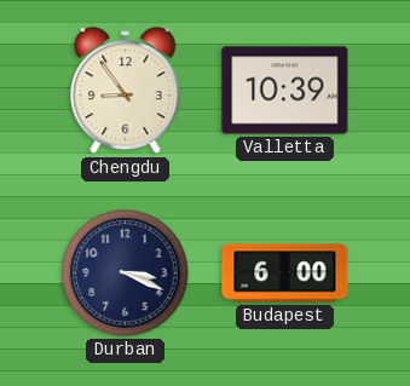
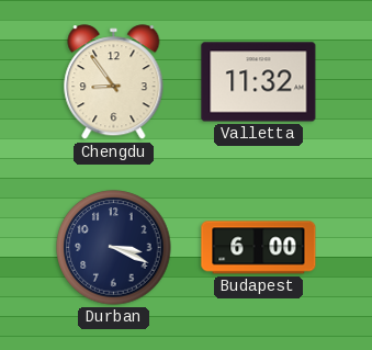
Valletta: 10:39 -> 11:32
